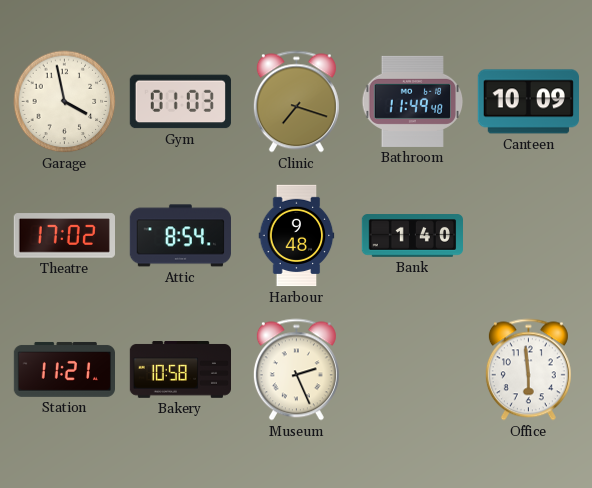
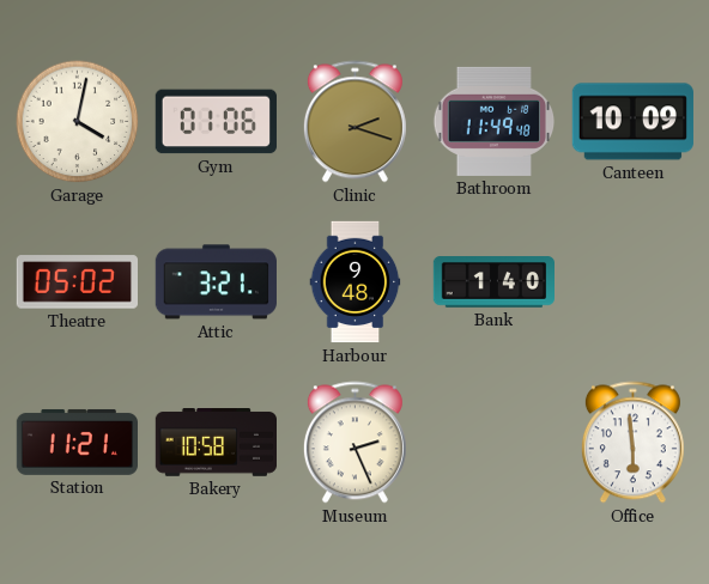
Garage: 3:58 -> 4:02
Gym: 01:03 -> 01:06
Clinic: 7:18 -> 2:18
Theatre: 17:02 -> 05:02
Attic: 8:54 -> 3:21
